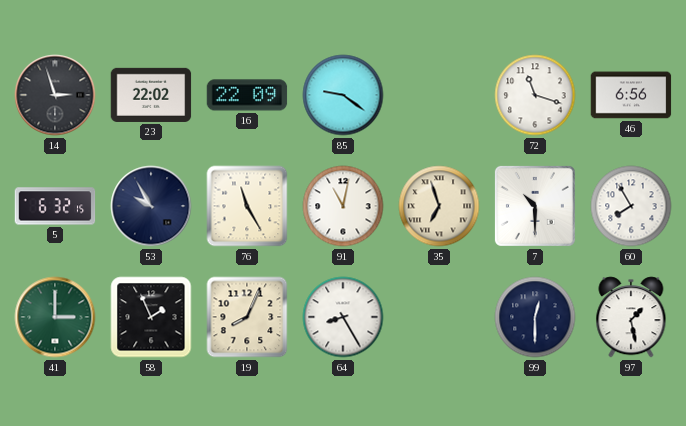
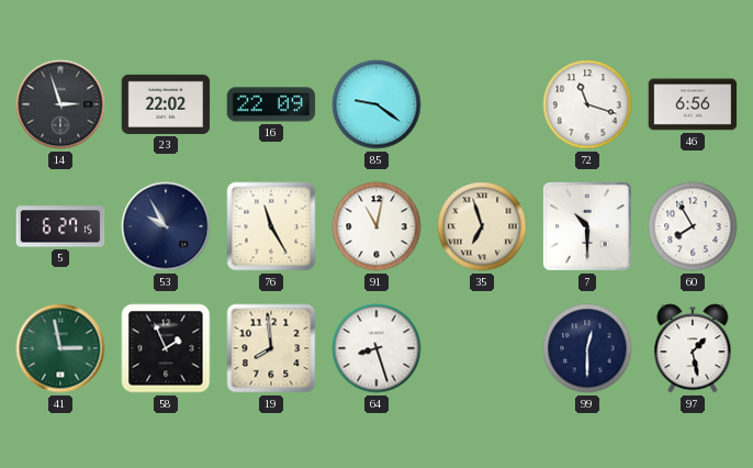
5: 6:32 -> 6:27
41: 3:00 -> 2:58
19: 8:04 -> 7:59
64: 8:25 -> 8:27
